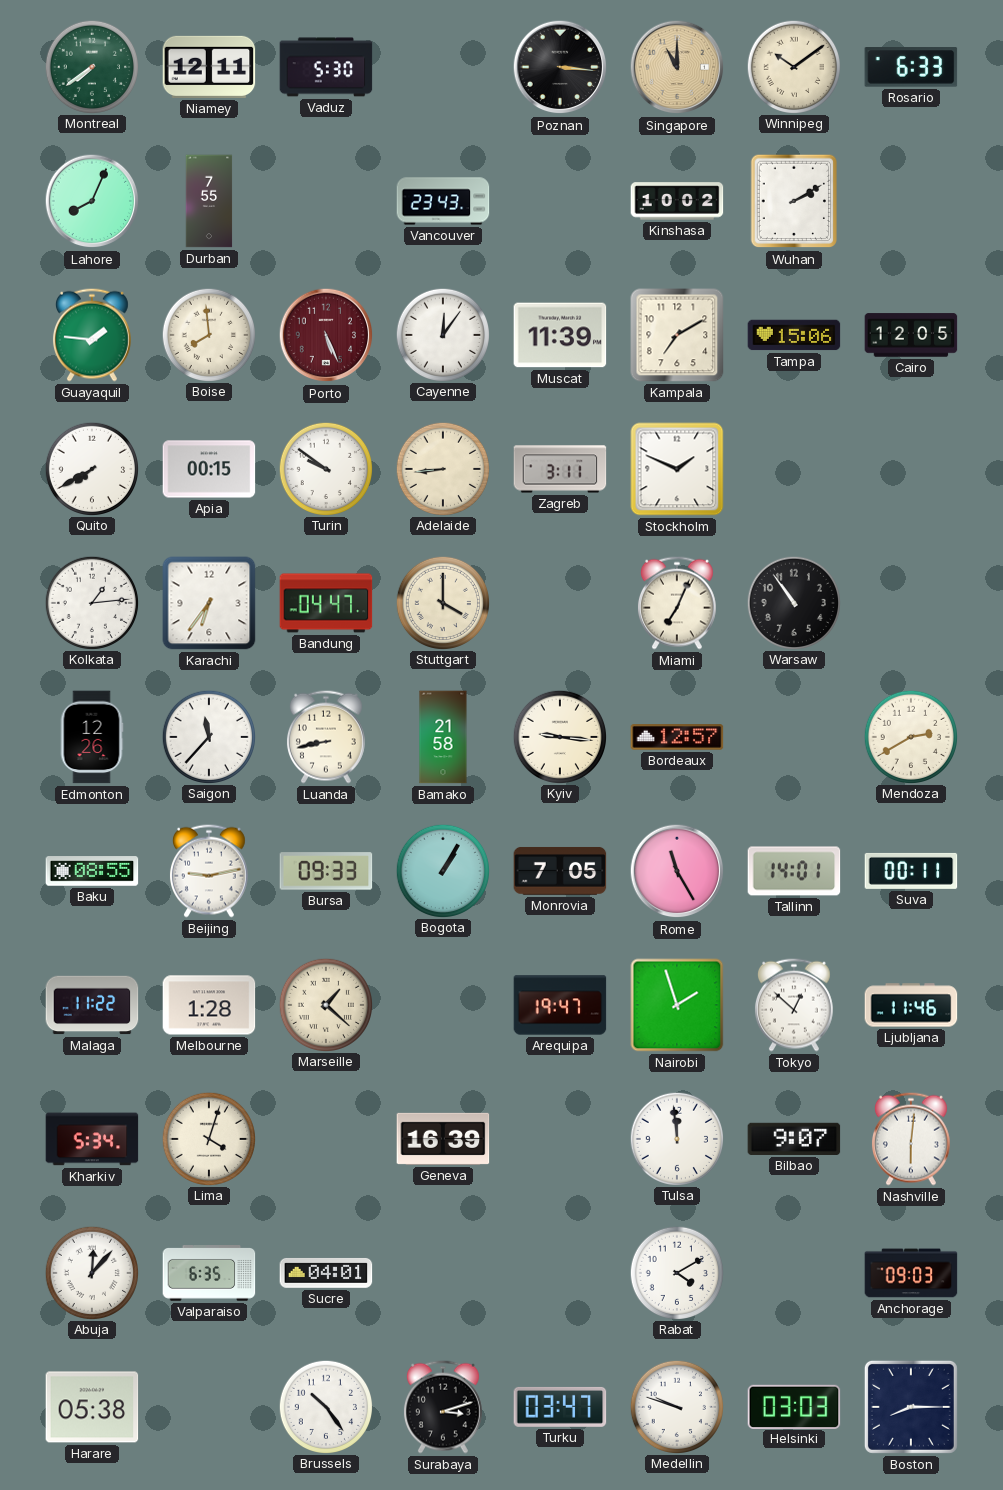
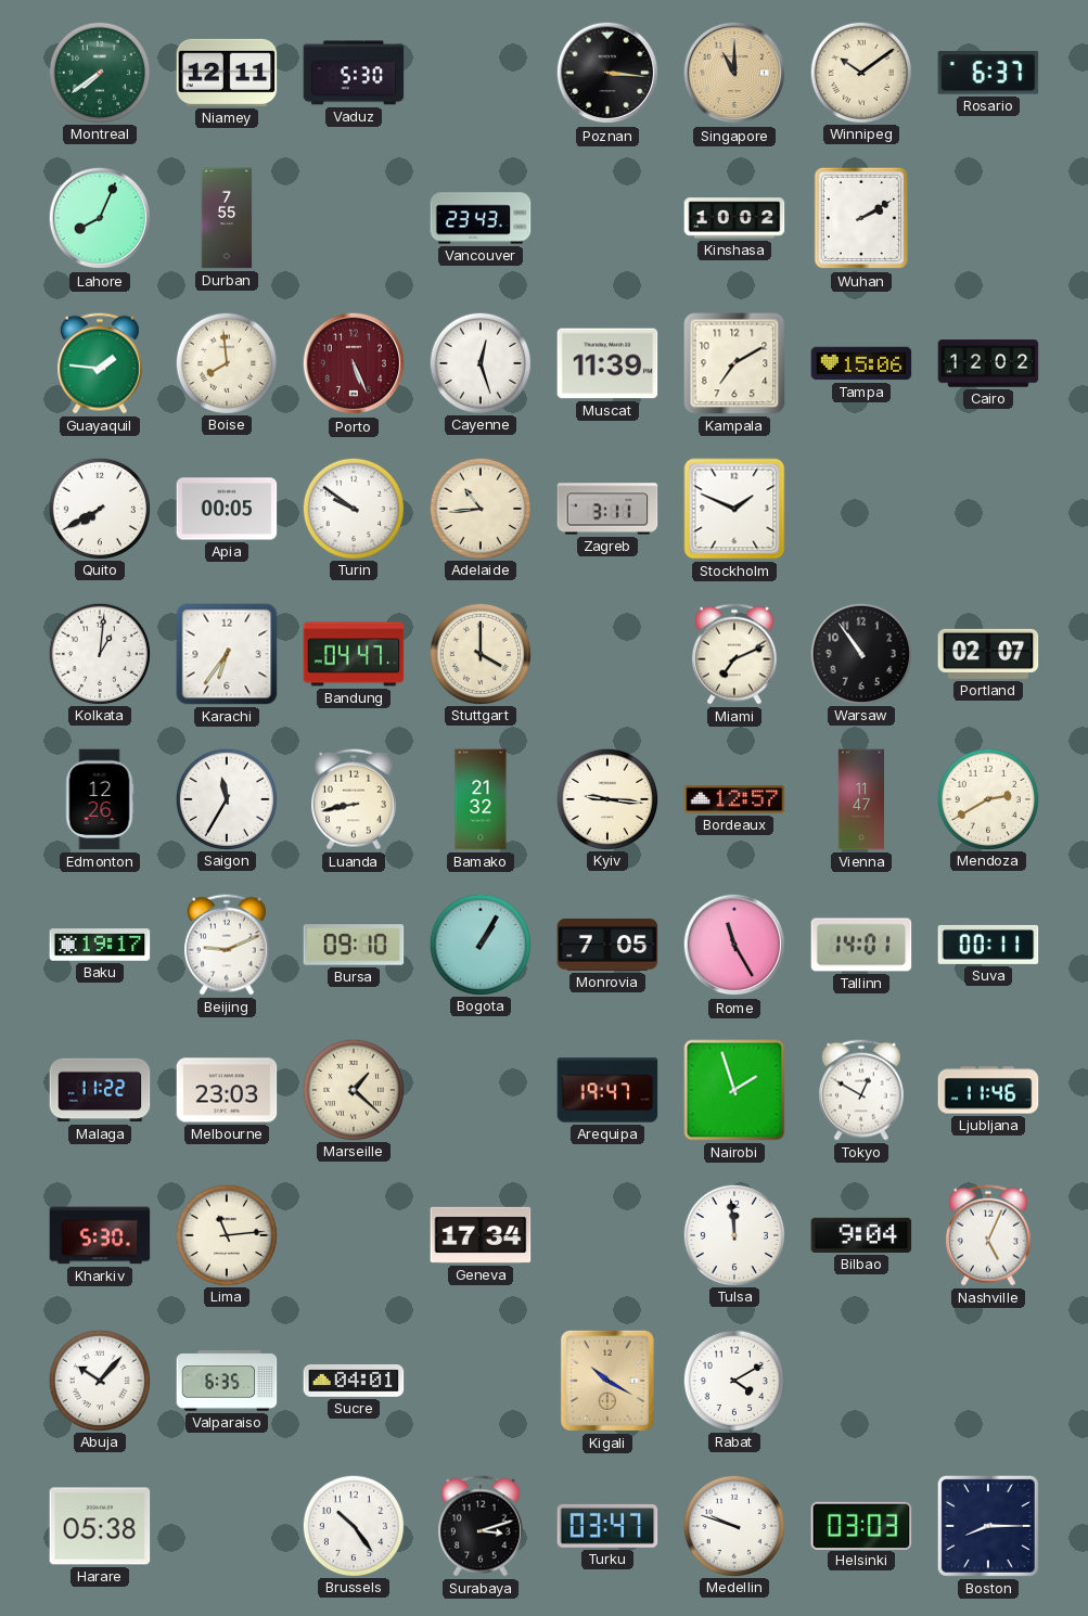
Rosario: 6:33 -> 6:37
Cayenne: 12:06 -> 12:27
Cairo: 12:05 -> 12:02
Apia: 00:15 -> 00:05
Adelaide: 8:44 -> 10:44
Kolkata: 1:14 -> 1:01
Miami: 7:04 -> 7:11
Portland: none -> 02:07
Saigon: 11:37 -> 11:35
Bamako: 21:58 -> 21:32
Vienna: none -> 11:47
Baku: 08:55 -> 19:17
Beijing: 9:13 -> 9:11
Bursa: 09:33 -> 09:10
Melbourne: 1:28 -> 23:03
Tokyo: 12:52 -> 12:50
Kharkiv: 5:34 -> 5:30
Lima: 4:03 -> 11:14
Geneva: 16:39 -> 17:34
Bilbao: 9:07 -> 9:04
Nashville: 6:01 -> 5:04
Abuja: 12:07 -> 10:07
Kigali: none -> 10:20
Anchorage: 09:03 -> none
